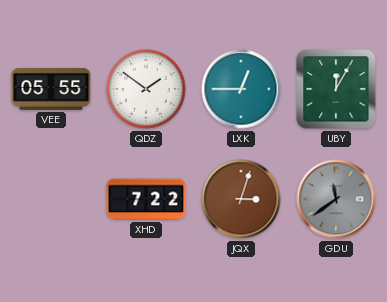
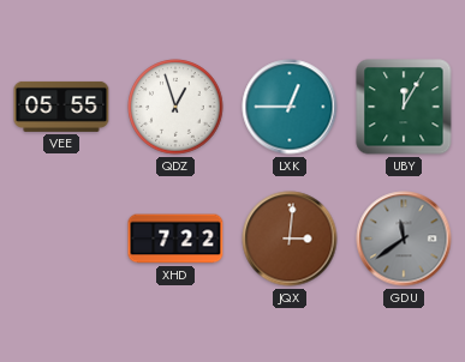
QDZ: 1:51 -> 12:57
JQX: 3:03 -> 3:01
